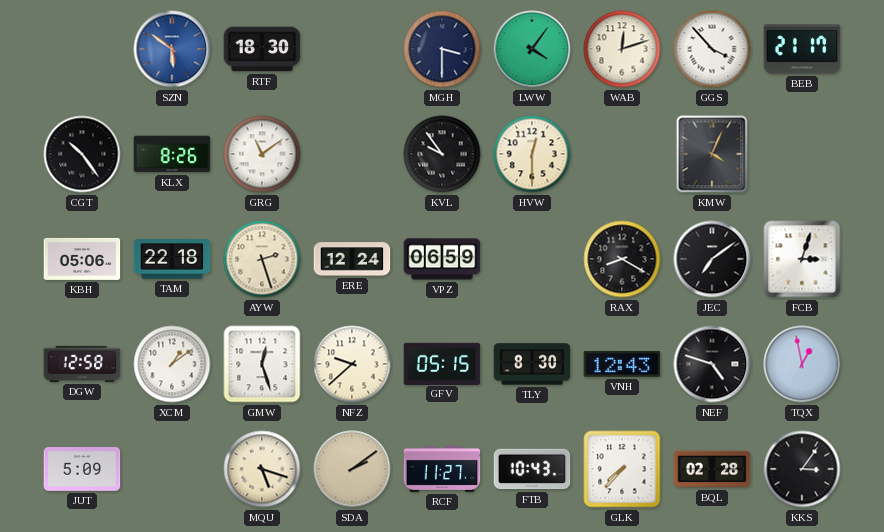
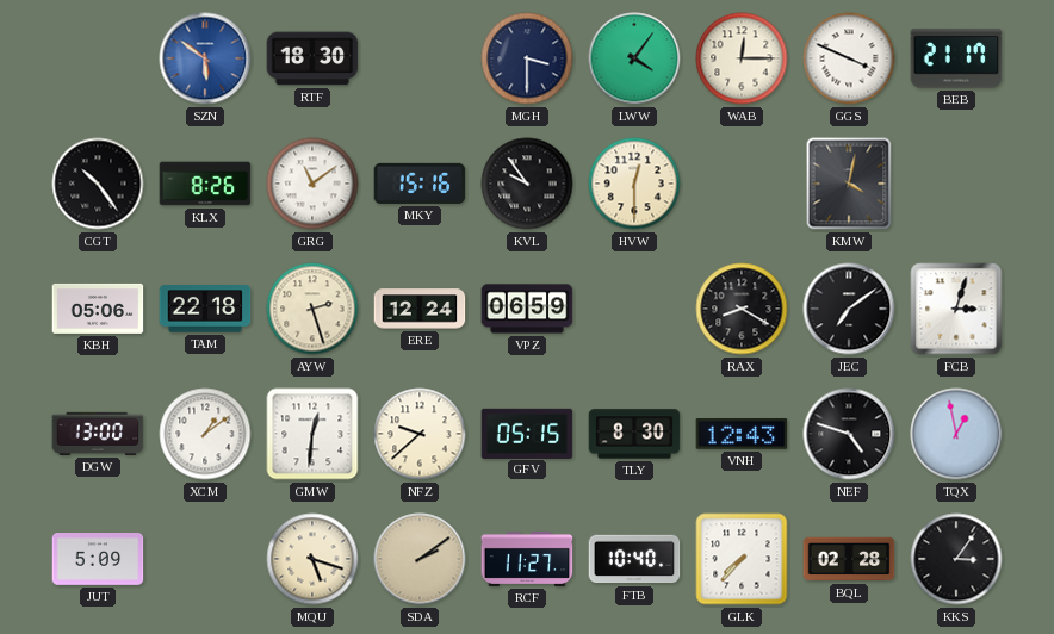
WAB: 12:12 -> 12:15
GGS: 3:53 -> 3:49
MKY: none -> 15:16
KMW: 4:04 -> 4:02
DGW: 12:58 -> 13:00
GMW: 12:27 -> 12:31
FTB: 10:43 -> 10:40
